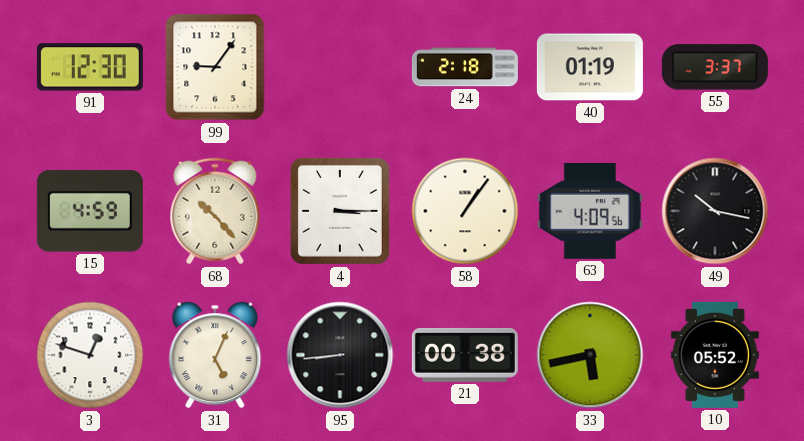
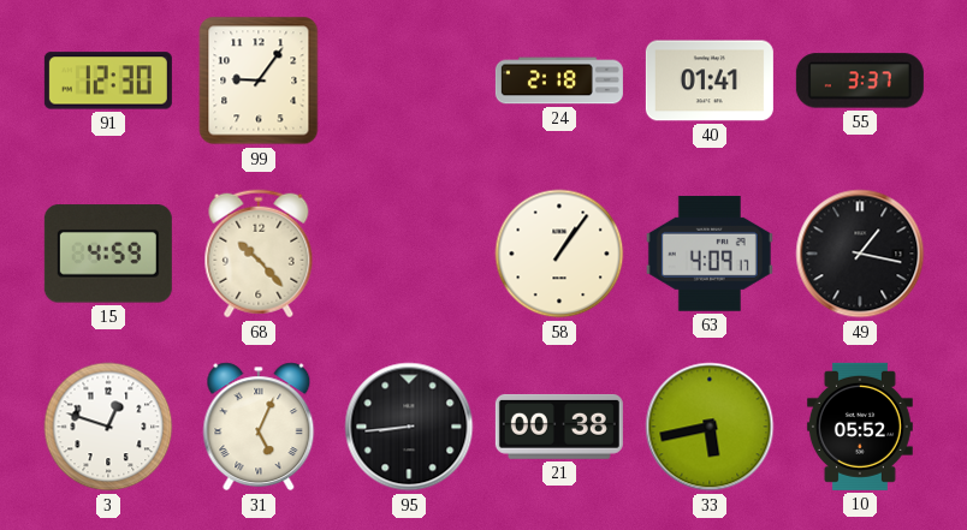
40: 01:19 -> 01:41
4: 3:15 -> none
63: 4:09:56 -> 4:09:17
49: 10:17 -> 1:17
